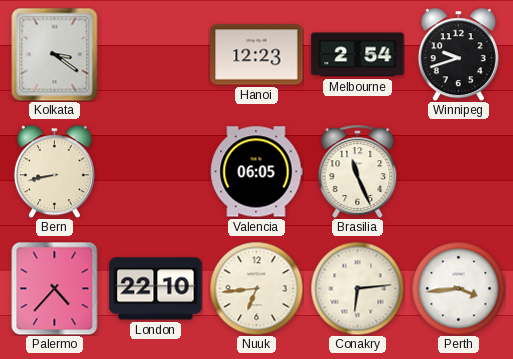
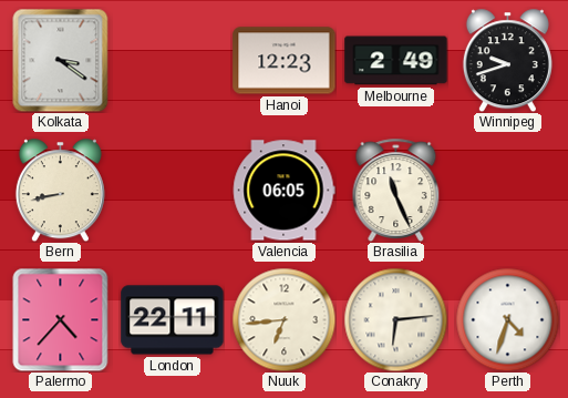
Melbourne: 2:54 -> 2:49
London: 22:10 -> 22:11
Perth: 3:44 -> 4:33
